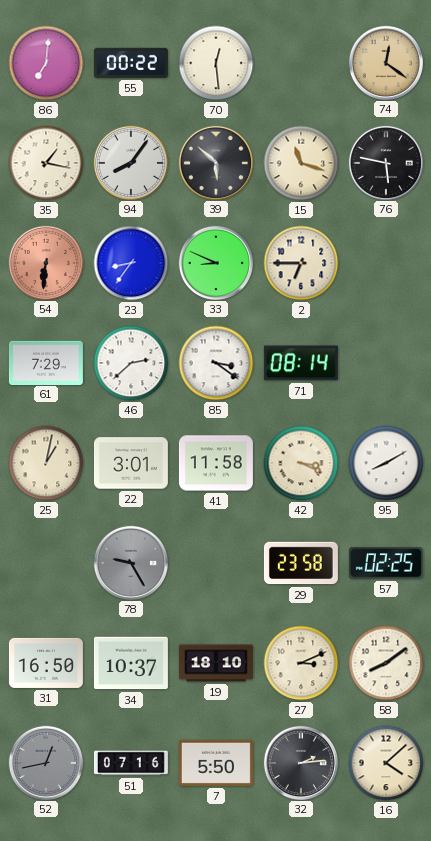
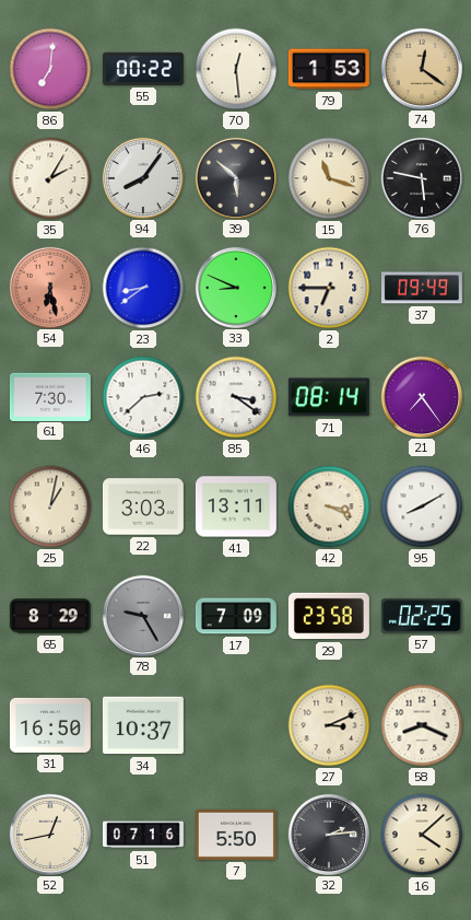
79: none -> 1:53
35: 1:17 -> 2:05
54: 6:31 -> 6:28
23: 8:36 -> 8:39
37: none -> 09:49
61: 7:29 -> 7:30
21: none -> 7:24
22: 3:01 -> 3:03
41: 11:58 -> 13:11
65: none -> 8:29
17: none -> 7:09
19: 18:10 -> none
58: 8:09 -> 8:19
52 dial: grey -> cream
